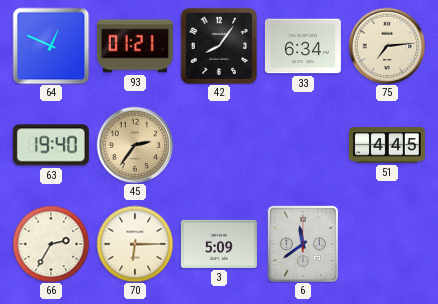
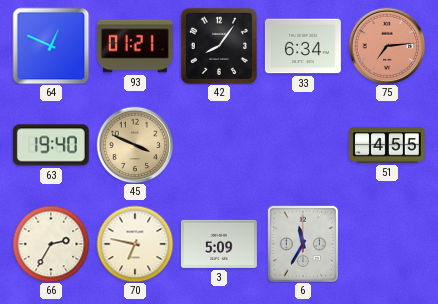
75 dial: cream -> salmon
45: 2:36 -> 3:49
51: 4:45 -> 4:55
70: 6:15 -> 6:47
6: 11:39 -> 11:35
